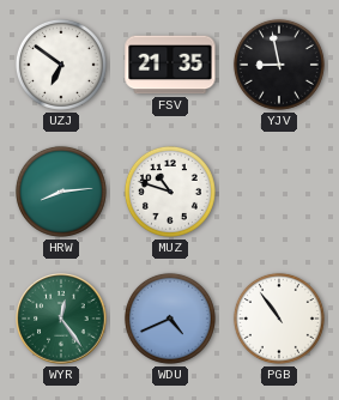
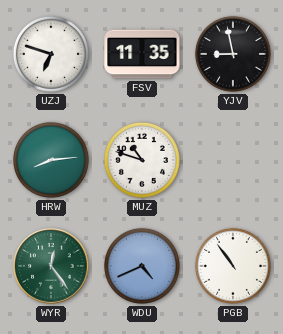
UZJ: 6:51 -> 6:48
FSV: 21:35 -> 11:35
